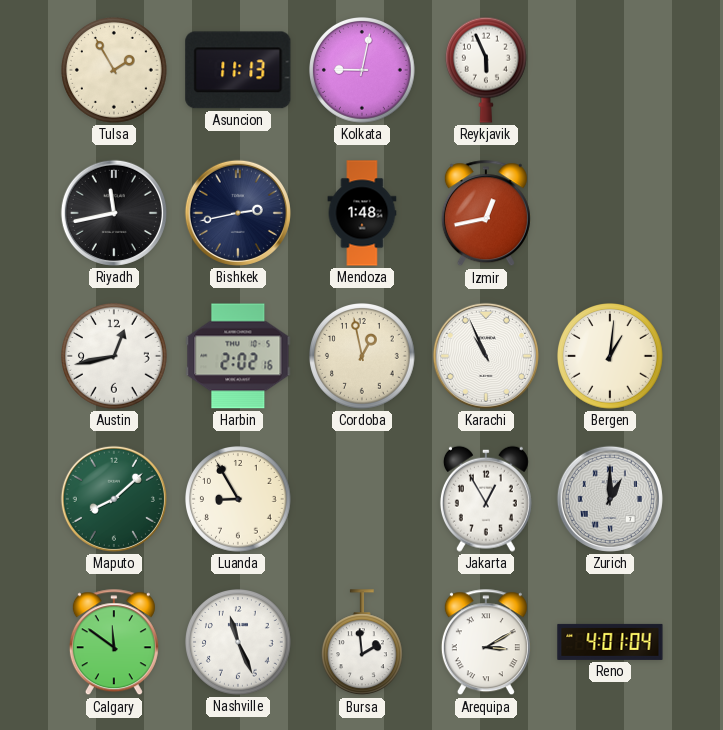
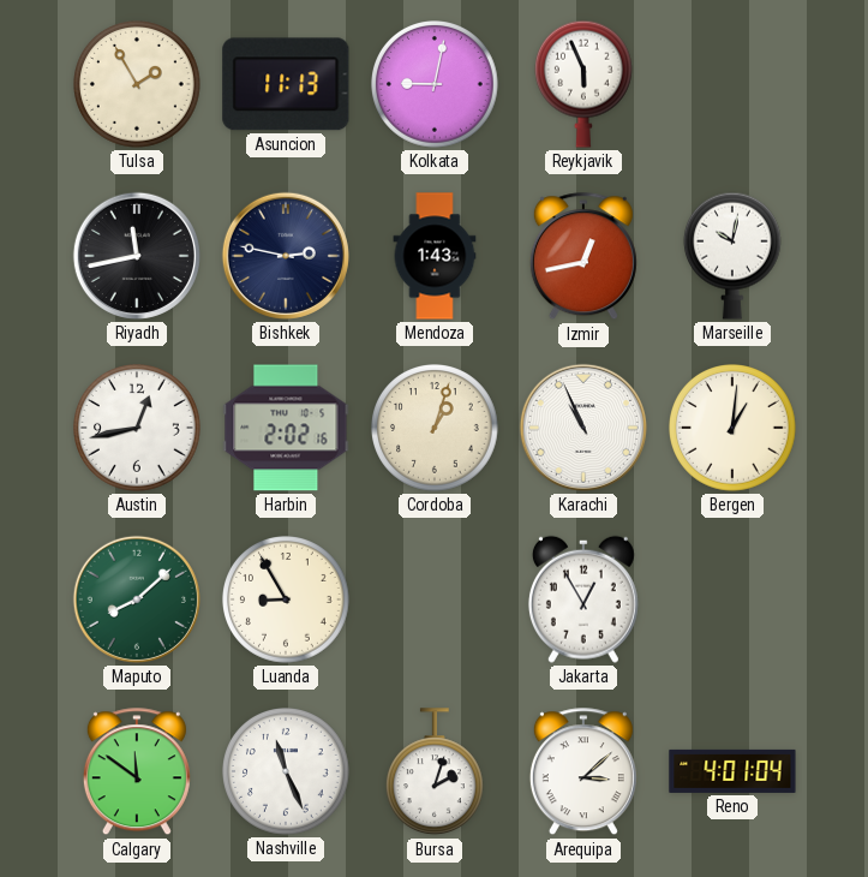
Bishkek: 2:43 -> 2:47
Mendoza: 1:48 -> 1:43
Marseille: none -> 10:02
Cordoba: 12:58 -> 1:03
Zurich: 1:00 -> none
Bursa: 1:59 -> 2:03
Arequipa: 3:10 -> 3:08
